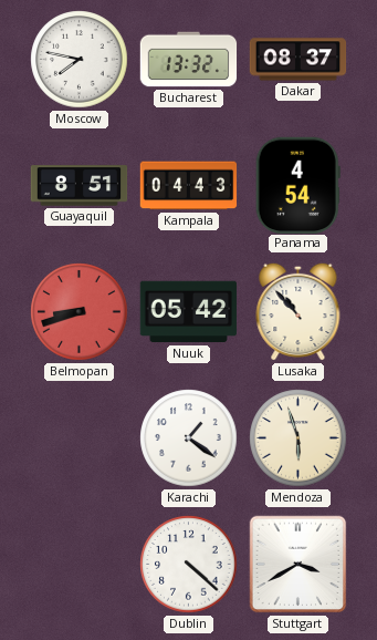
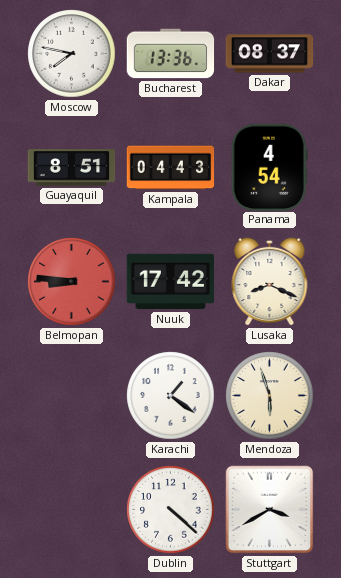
Bucharest: 13:32 -> 13:36
Belmopan: 8:42 -> 8:46
Nuuk: 05:42 -> 17:42
Lusaka: 10:53 -> 8:19
